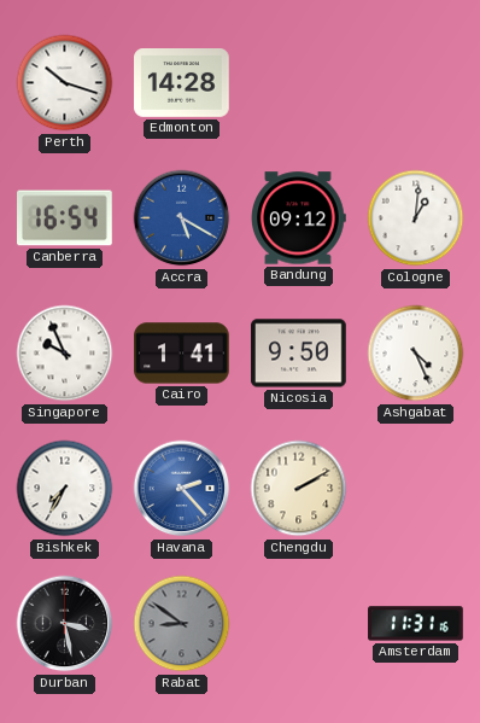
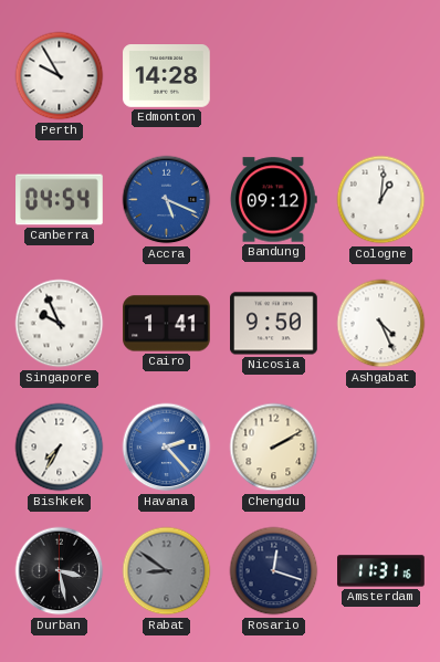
Perth: 10:18 -> 9:55
Canberra: 16:54 -> 04:54
Accra: 5:20 -> 5:19
Rosario: none -> 12:18
